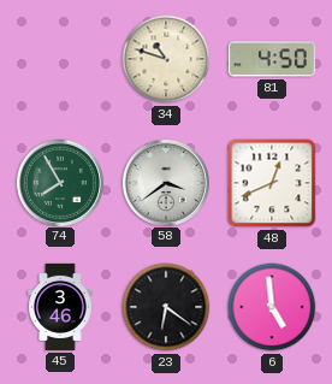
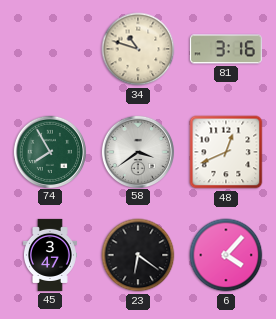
81: 4:50 -> 3:16
45: 3:46 -> 3:47
6: 4:59 -> 4:07
